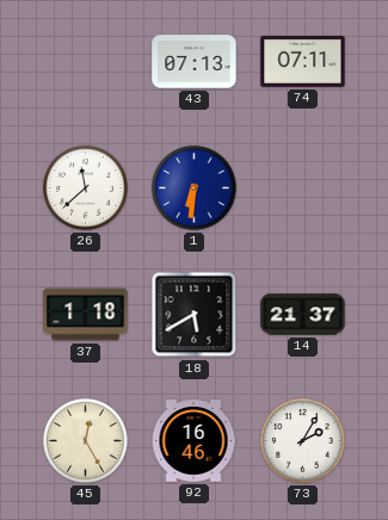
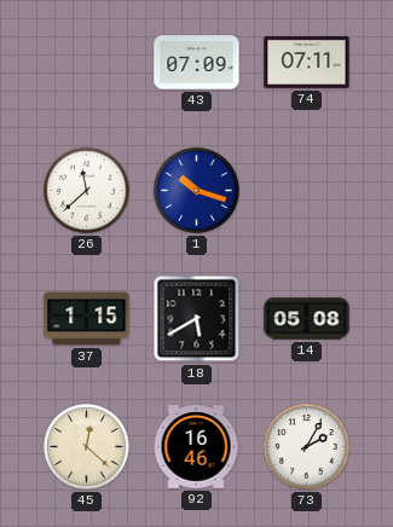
43: 07:13 -> 07:09
1: 6:31 -> 10:18
37: 1:18 -> 1:15
14: 21:37 -> 05:08
45: 12:25 -> 12:22
